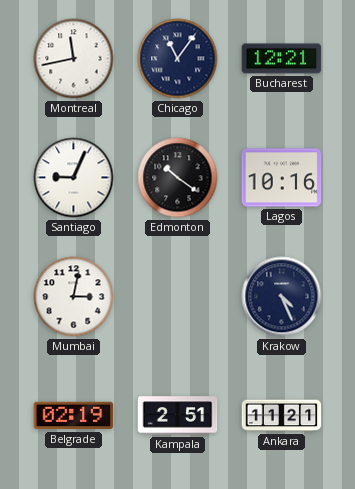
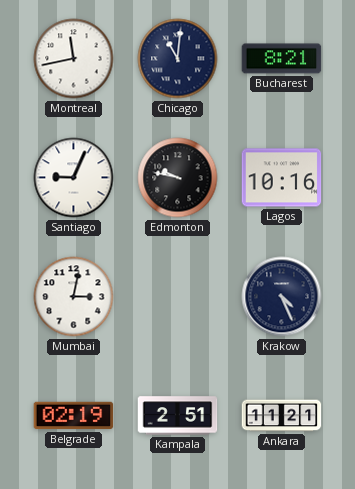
Chicago: 11:06 -> 11:01
Bucharest: 12:21 -> 8:21
Edmonton: 10:21 -> 9:47
